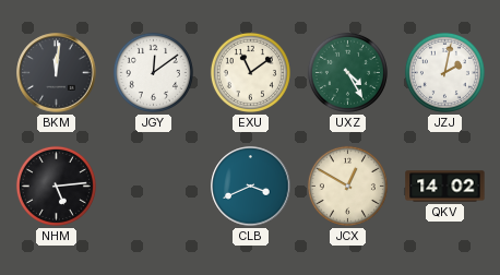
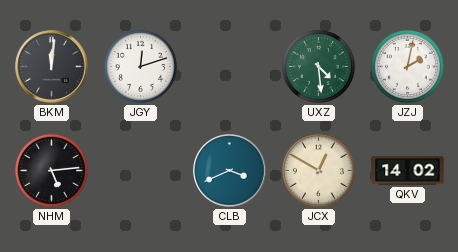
JGY: 12:09 -> 12:12
EXU: 11:09 -> none
UXZ: 4:25 -> 4:29
